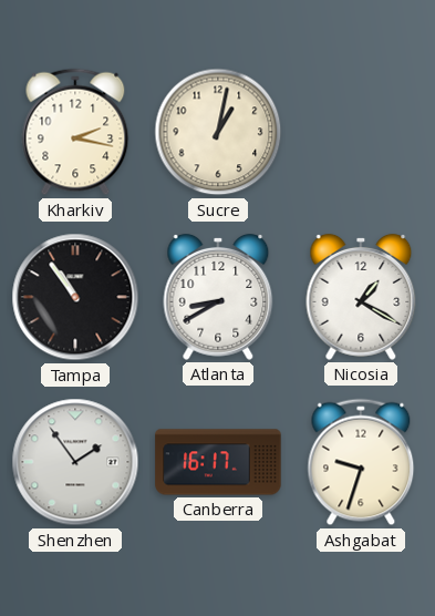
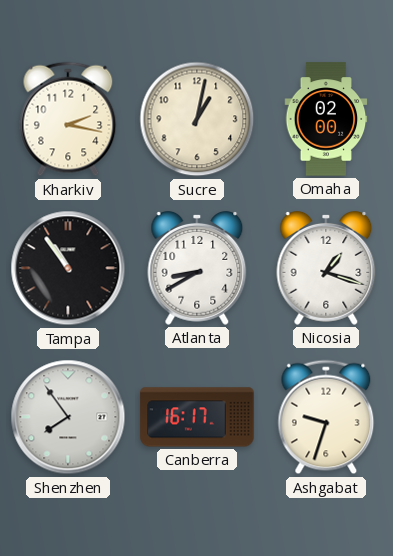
Omaha: none -> 02:00
Nicosia: 1:20 -> 1:18
Shenzhen: 1:54 -> 7:54
